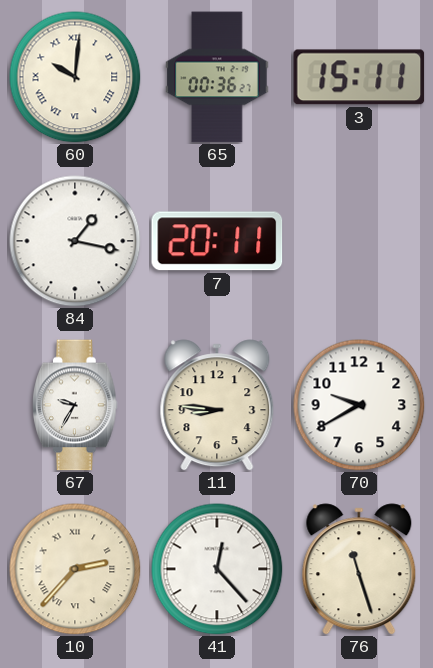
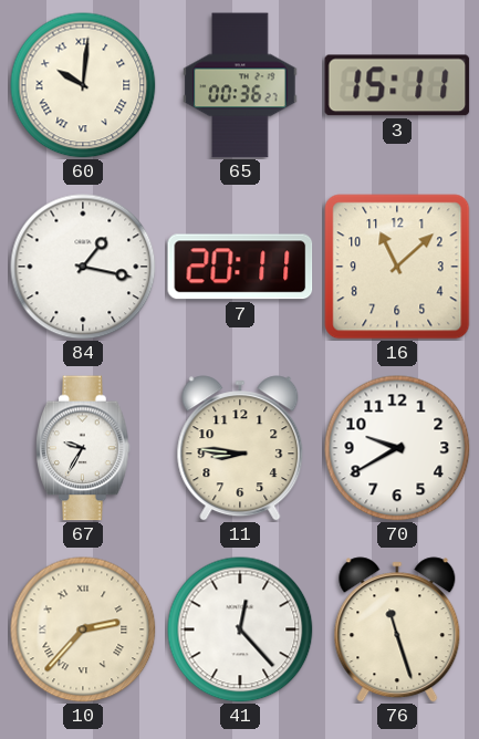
16: none -> 11:08
